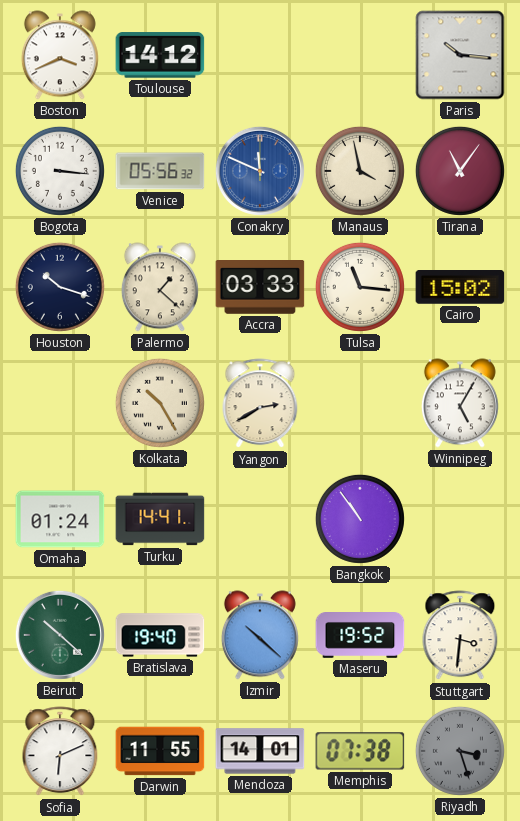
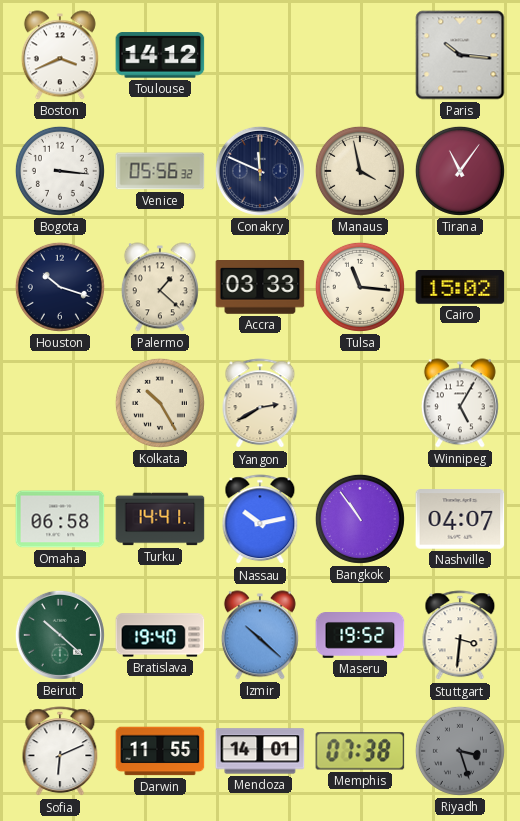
Conakry dial: blue -> navy
Omaha: 01:24 -> 06:58
Nassau: none -> 10:13
Nashville: none -> 04:07
